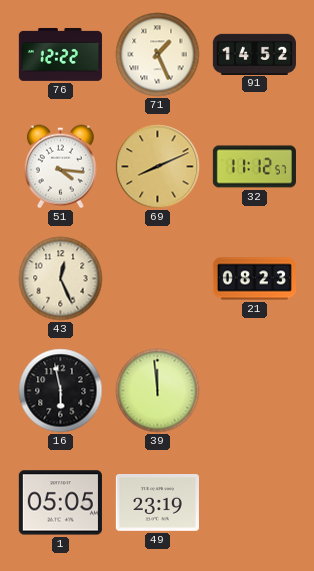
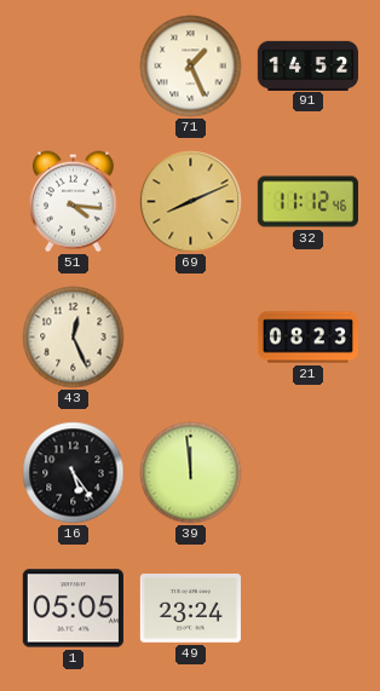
76: 12:22 -> none
32: 11:12:57 -> 11:12:46
16: 5:58 -> 5:24
49: 23:19 -> 23:24
